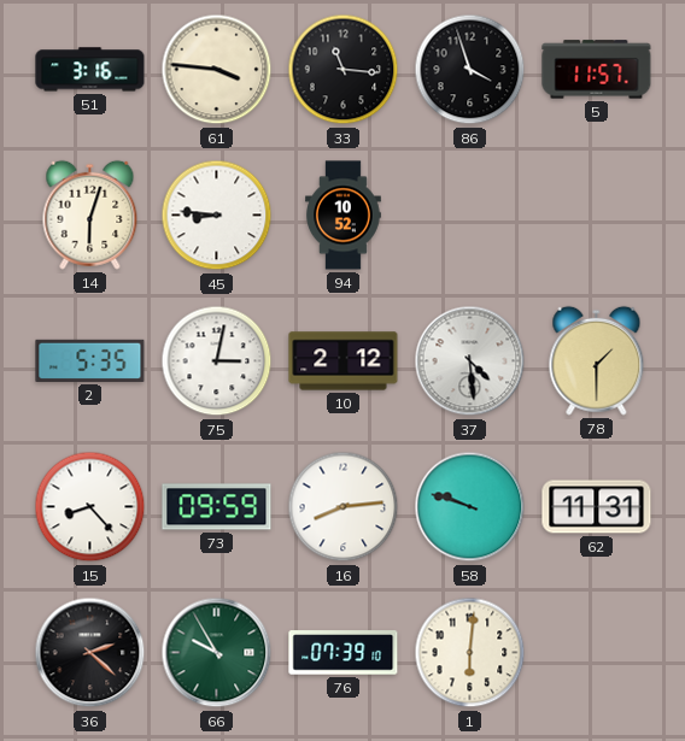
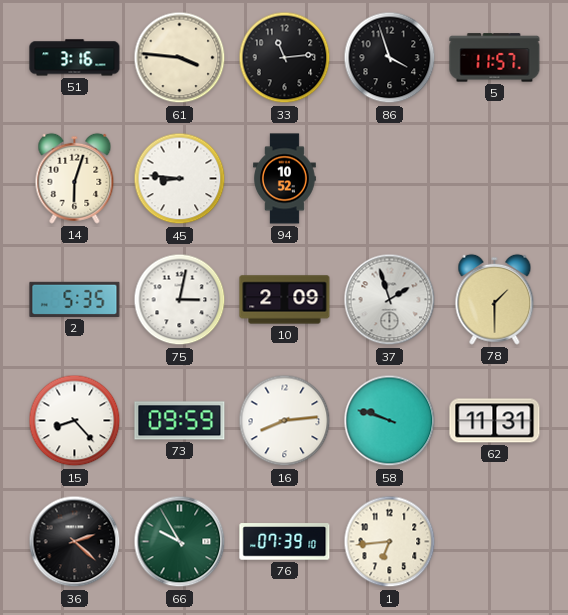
33: 11:16 -> 11:14
10: 2:12 -> 2:09
37: 4:29 -> 1:57
1: 6:01 -> 6:44
